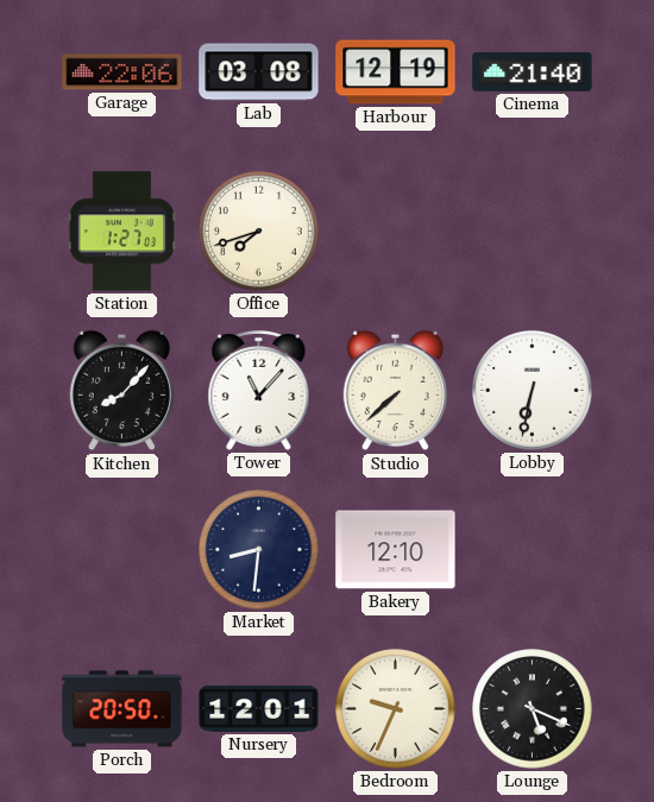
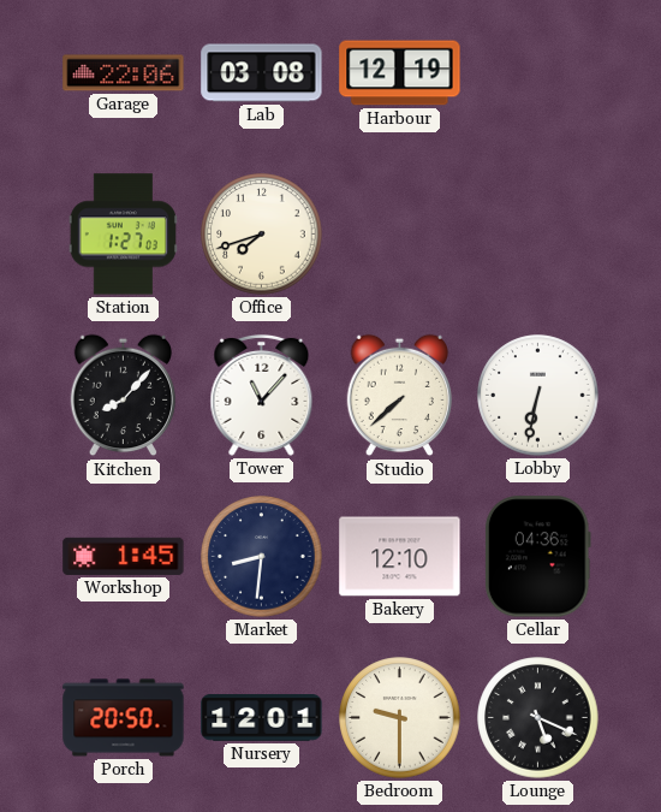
Cinema: 21:40 -> none
Workshop: none -> 1:45
Cellar: none -> 04:36
Bedroom: 9:34 -> 9:30
